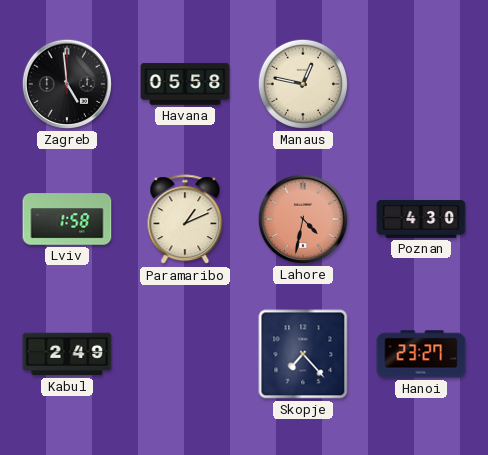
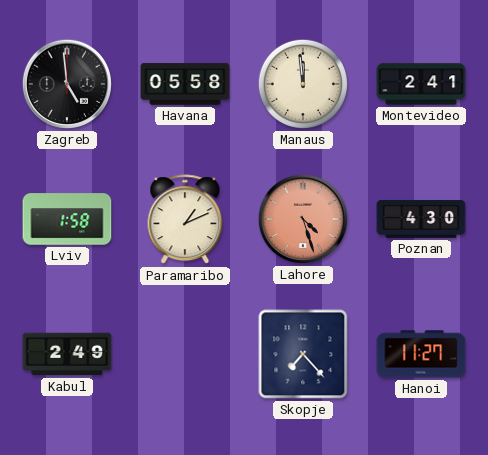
Manaus: 12:47 -> 11:59
Montevideo: none -> 2:41
Lahore: 4:32 -> 4:27
Hanoi: 23:27 -> 11:27
